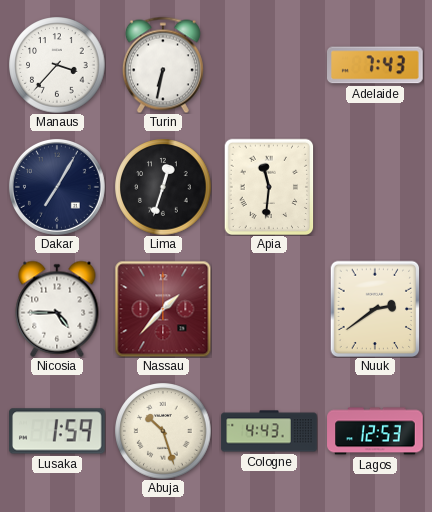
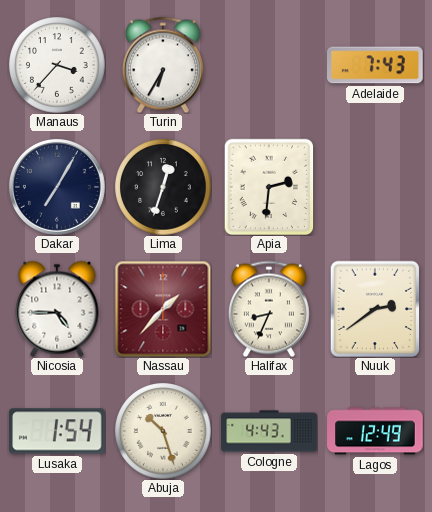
Turin: 6:32 -> 6:35
Apia: 11:31 -> 2:31
Halifax: none -> 8:34
Lusaka: 1:59 -> 1:54
Lagos: 12:53 -> 12:49
